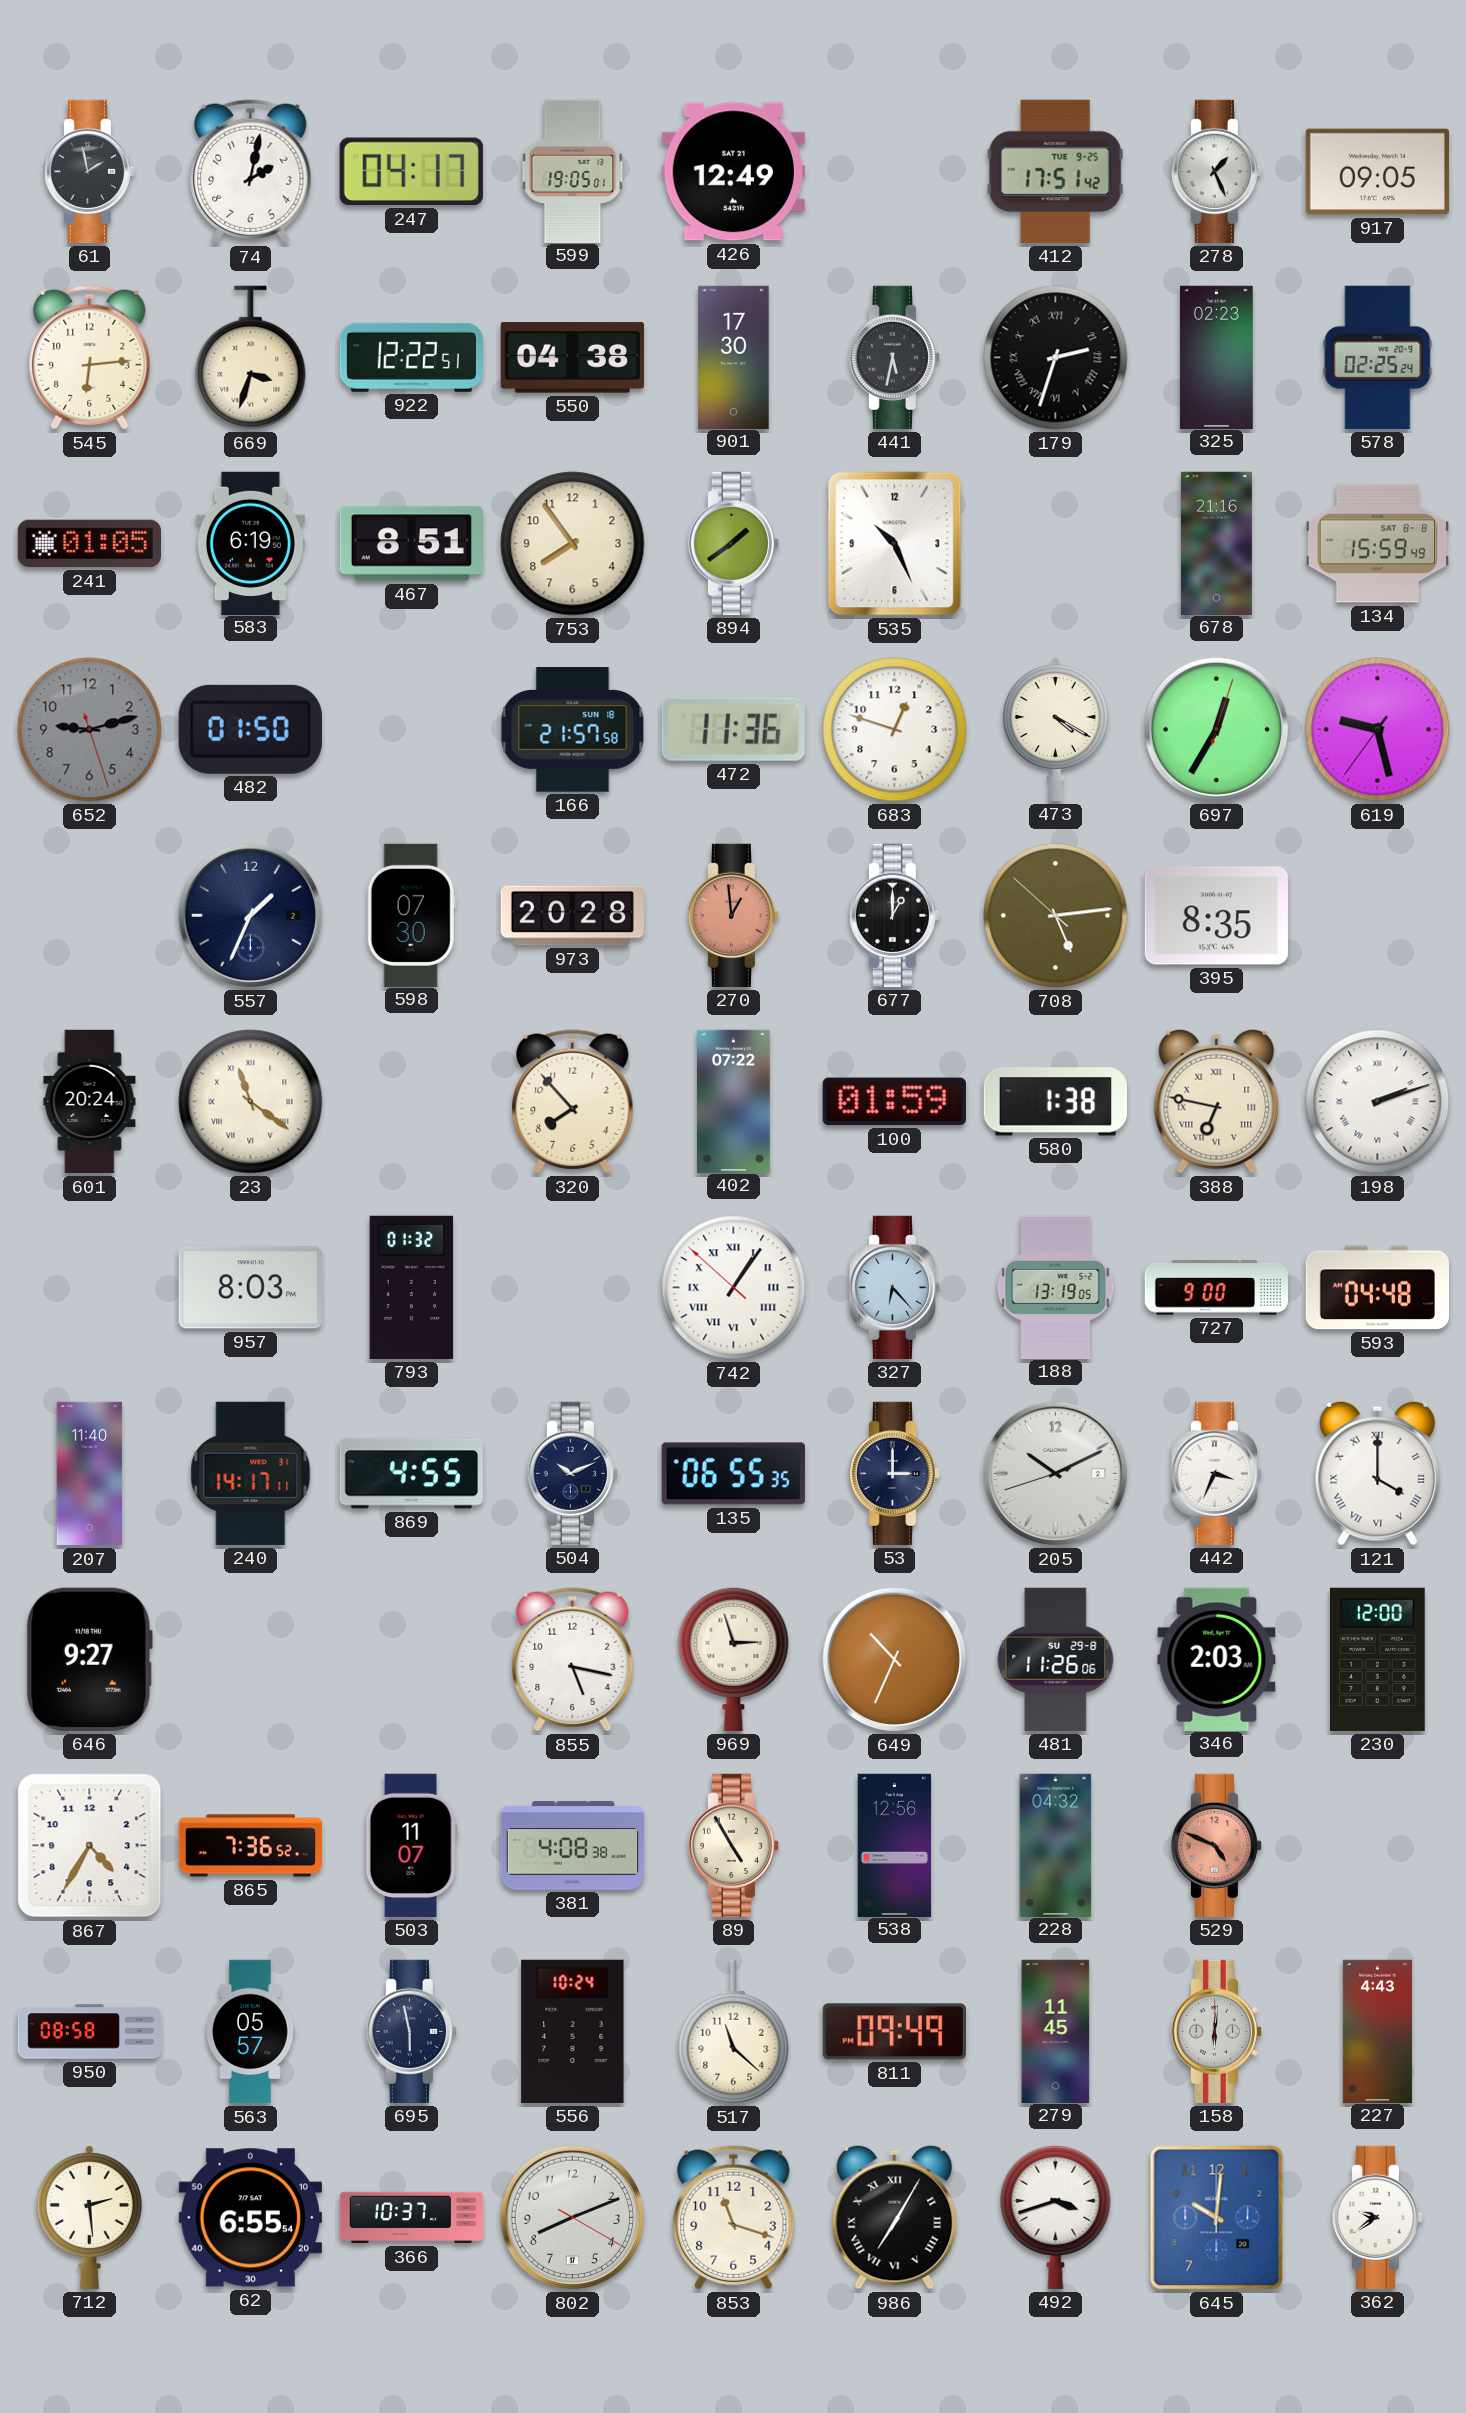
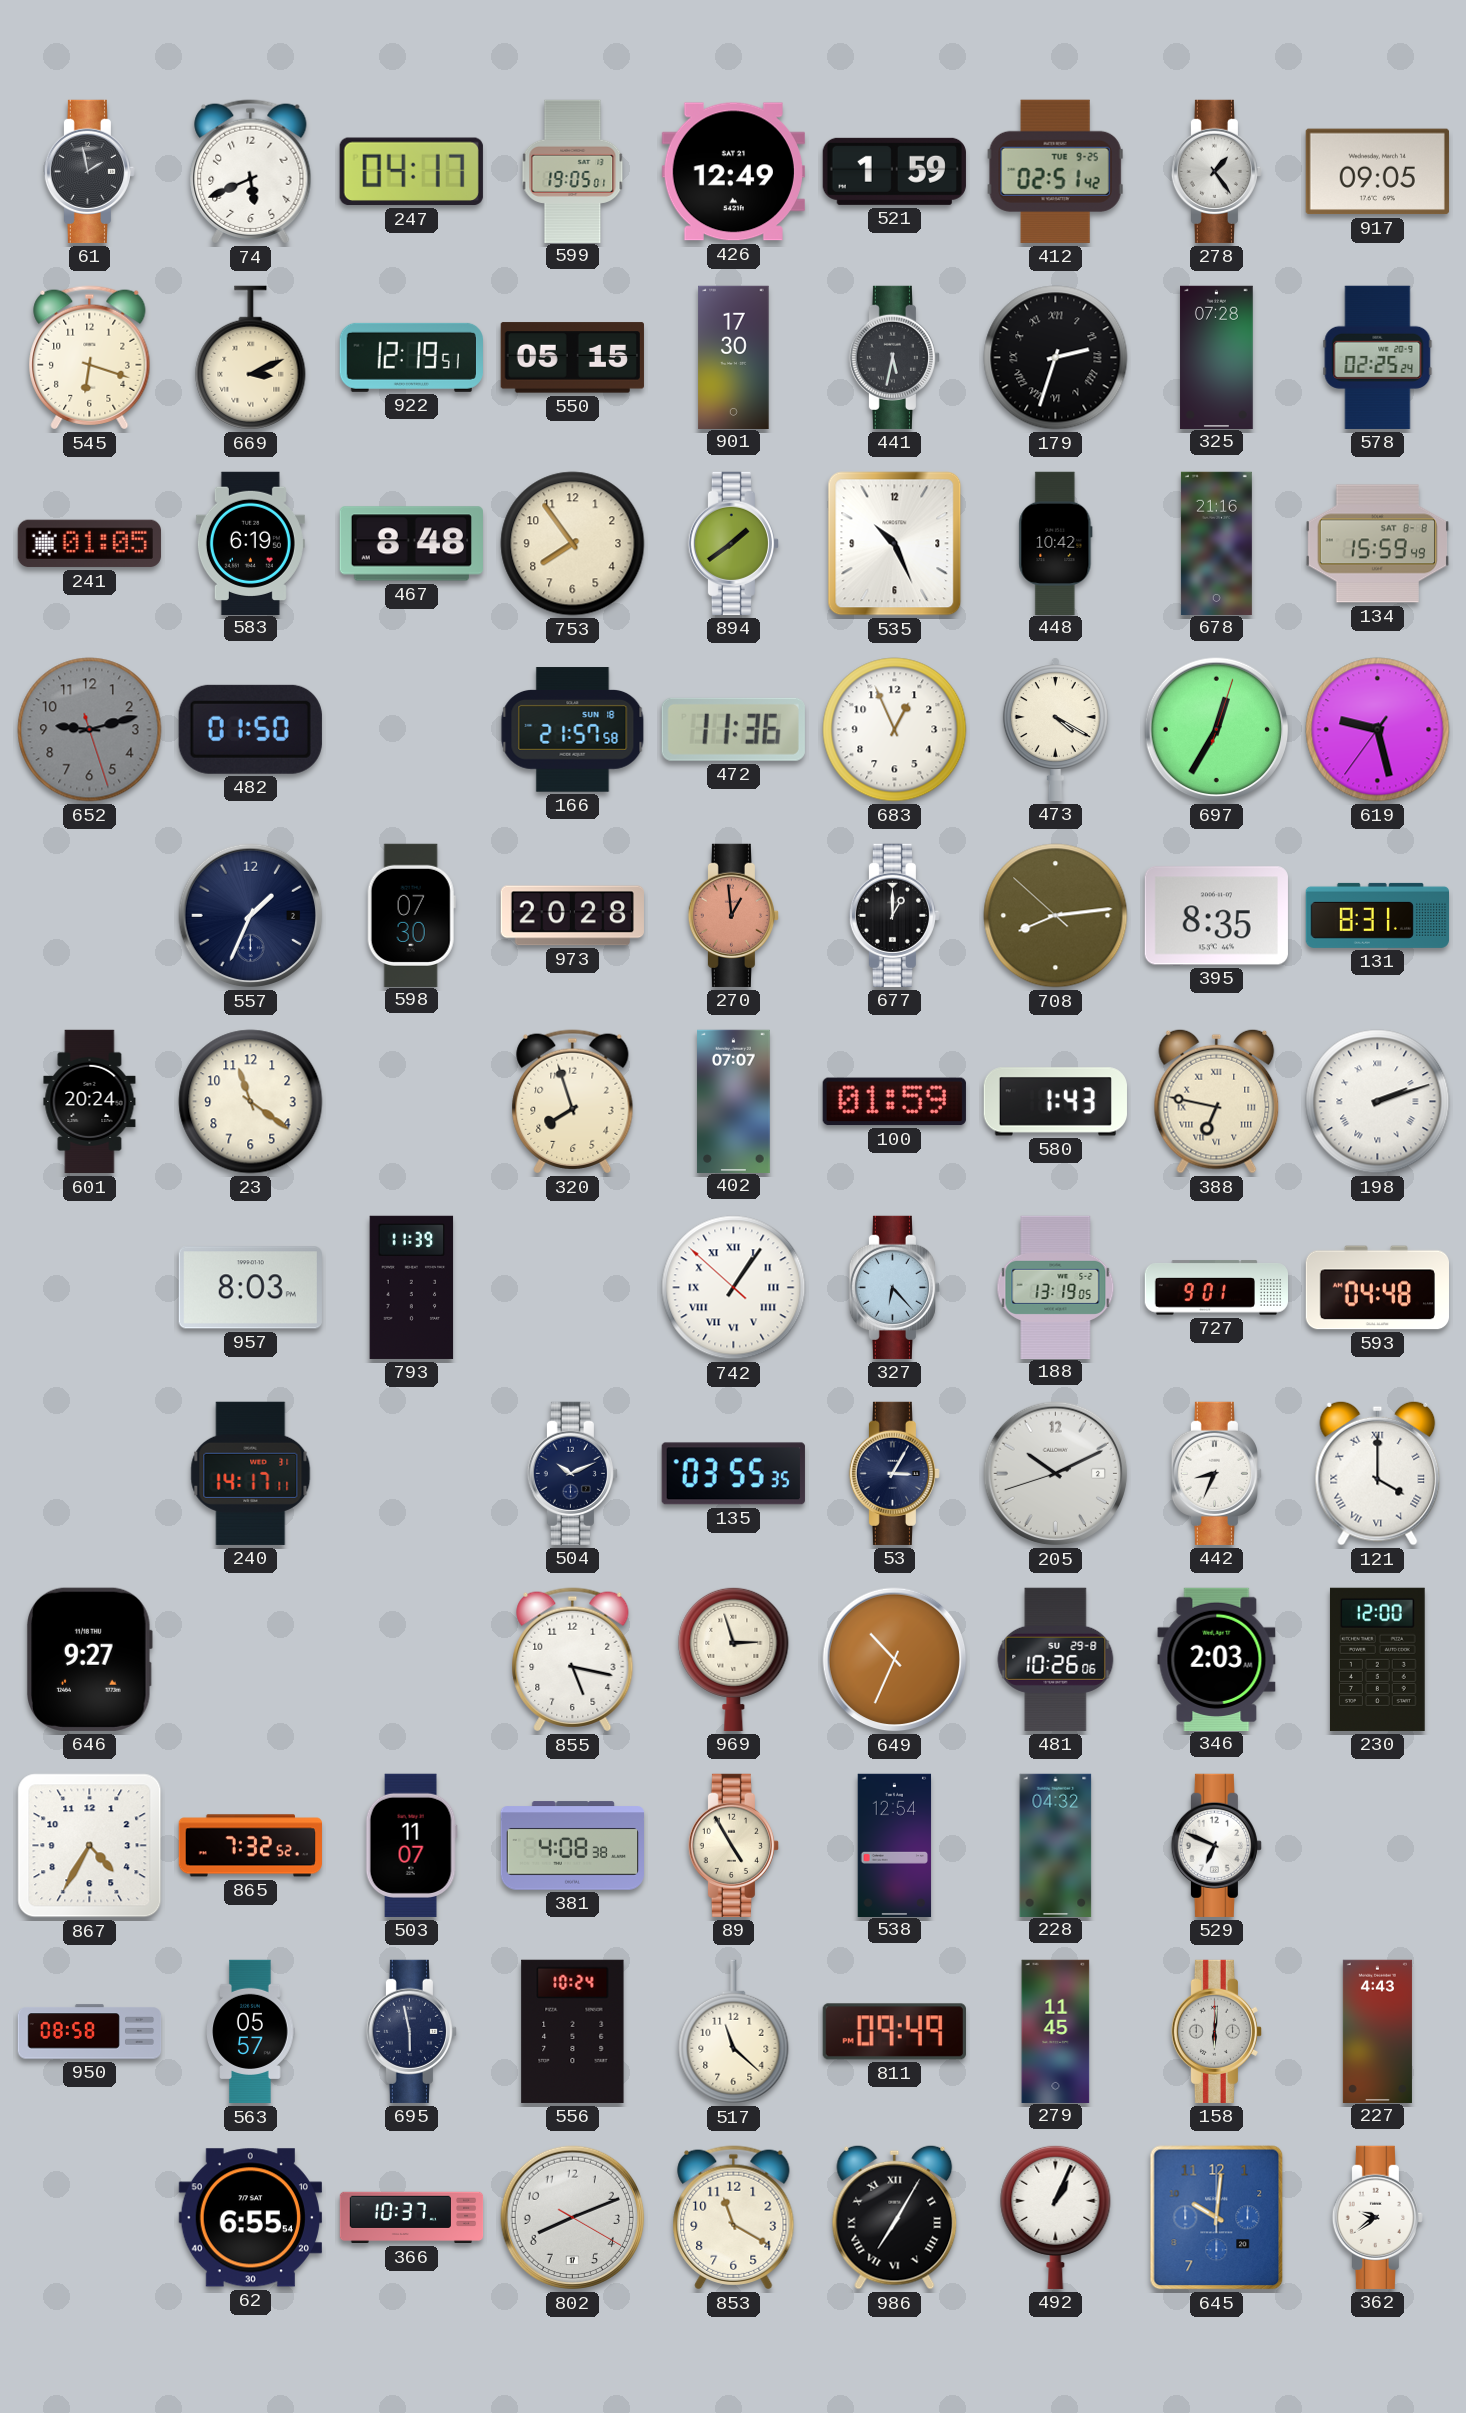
74: 2:02 -> 5:41
521: none -> 1:59
412: 17:51 -> 02:51
278: 1:26 -> 1:24
545: 6:14 -> 6:18
669: 3:33 -> 3:11
922: 12:22 -> 12:19
550: 04:38 -> 05:15
325: 02:23 -> 07:28
467: 8:51 -> 8:48
448: none -> 10:42
683: 12:48 -> 12:56
708: 5:13 -> 8:13
131: none -> 8:31
23 numerals: Roman -> Arabic
320: 7:53 -> 7:57
402: 07:22 -> 07:07
580: 1:38 -> 1:43
793: 01:32 -> 11:39
727: 9:00 -> 9:01
207: 11:40 -> none
869: 4:55 -> none
135: 06:55 -> 03:55
53: 3:00 -> 3:05
442: 3:34 -> 8:34
481: 11:26 -> 10:26
865: 7:36 -> 7:32
538: 12:56 -> 12:54
529: 4:49 -> 6:49
529 dial: salmon -> white
712: 2:29 -> none
853: 11:18 -> 11:20
492: 3:42 -> 1:04
